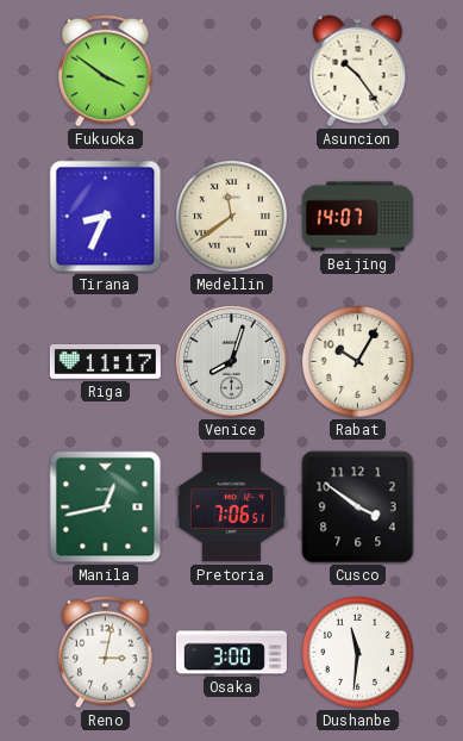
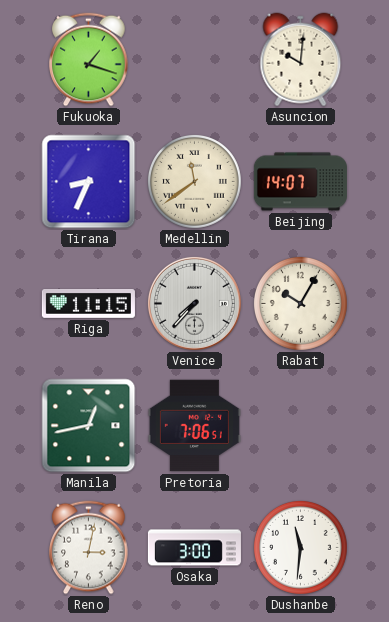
Fukuoka: 3:51 -> 1:18
Asuncion: 10:24 -> 10:01
Riga: 11:17 -> 11:15
Venice: 8:03 -> 7:37
Cusco: 3:51 -> none
